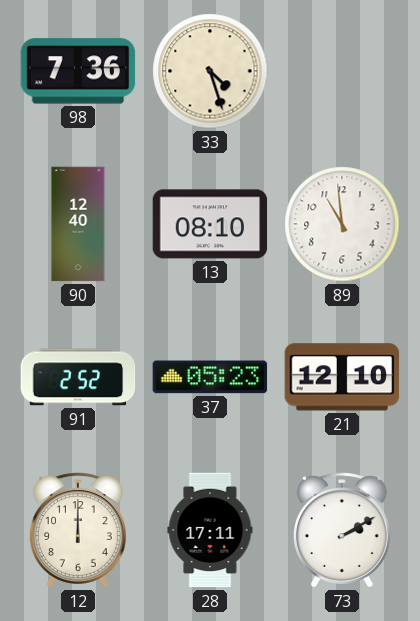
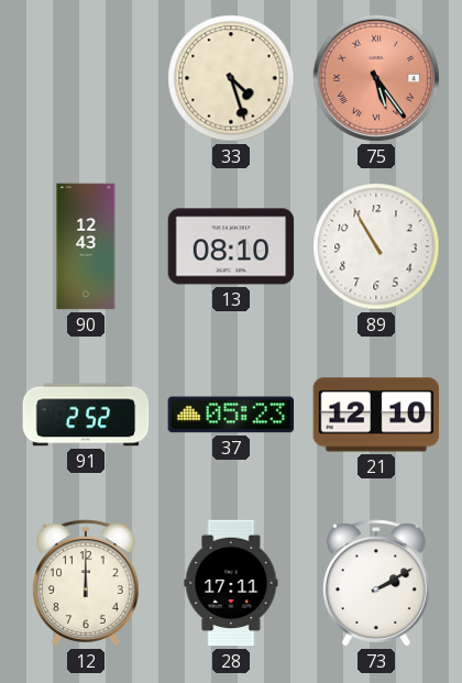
98: 7:36 -> none
75: none -> 5:24
90: 12:40 -> 12:43
89: 10:59 -> 10:55
